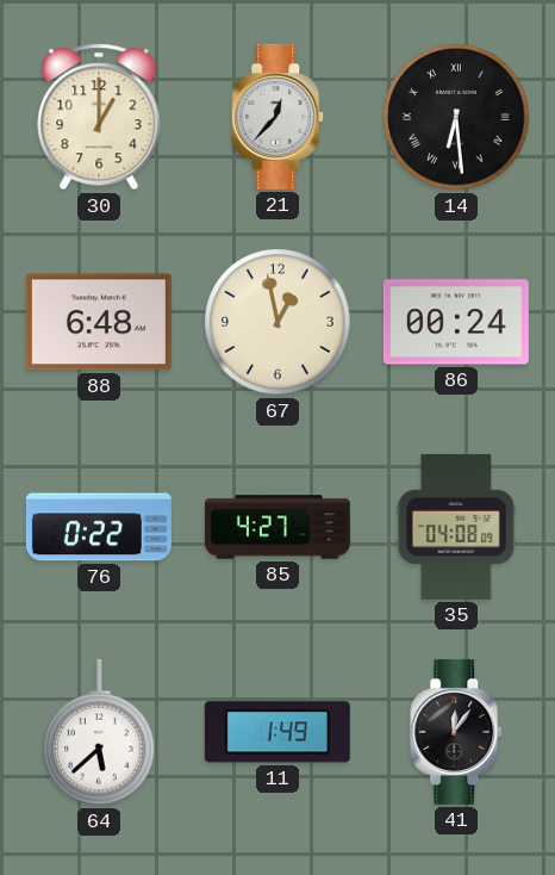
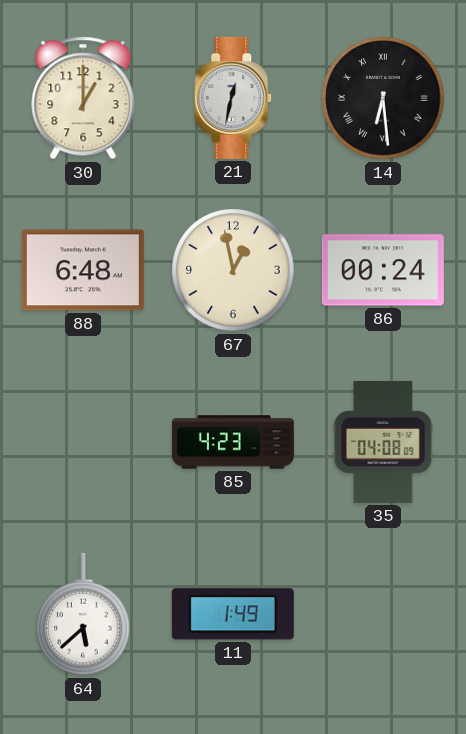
21: 12:37 -> 12:32
76: 0:22 -> none
85: 4:27 -> 4:23
41: 12:06 -> none
